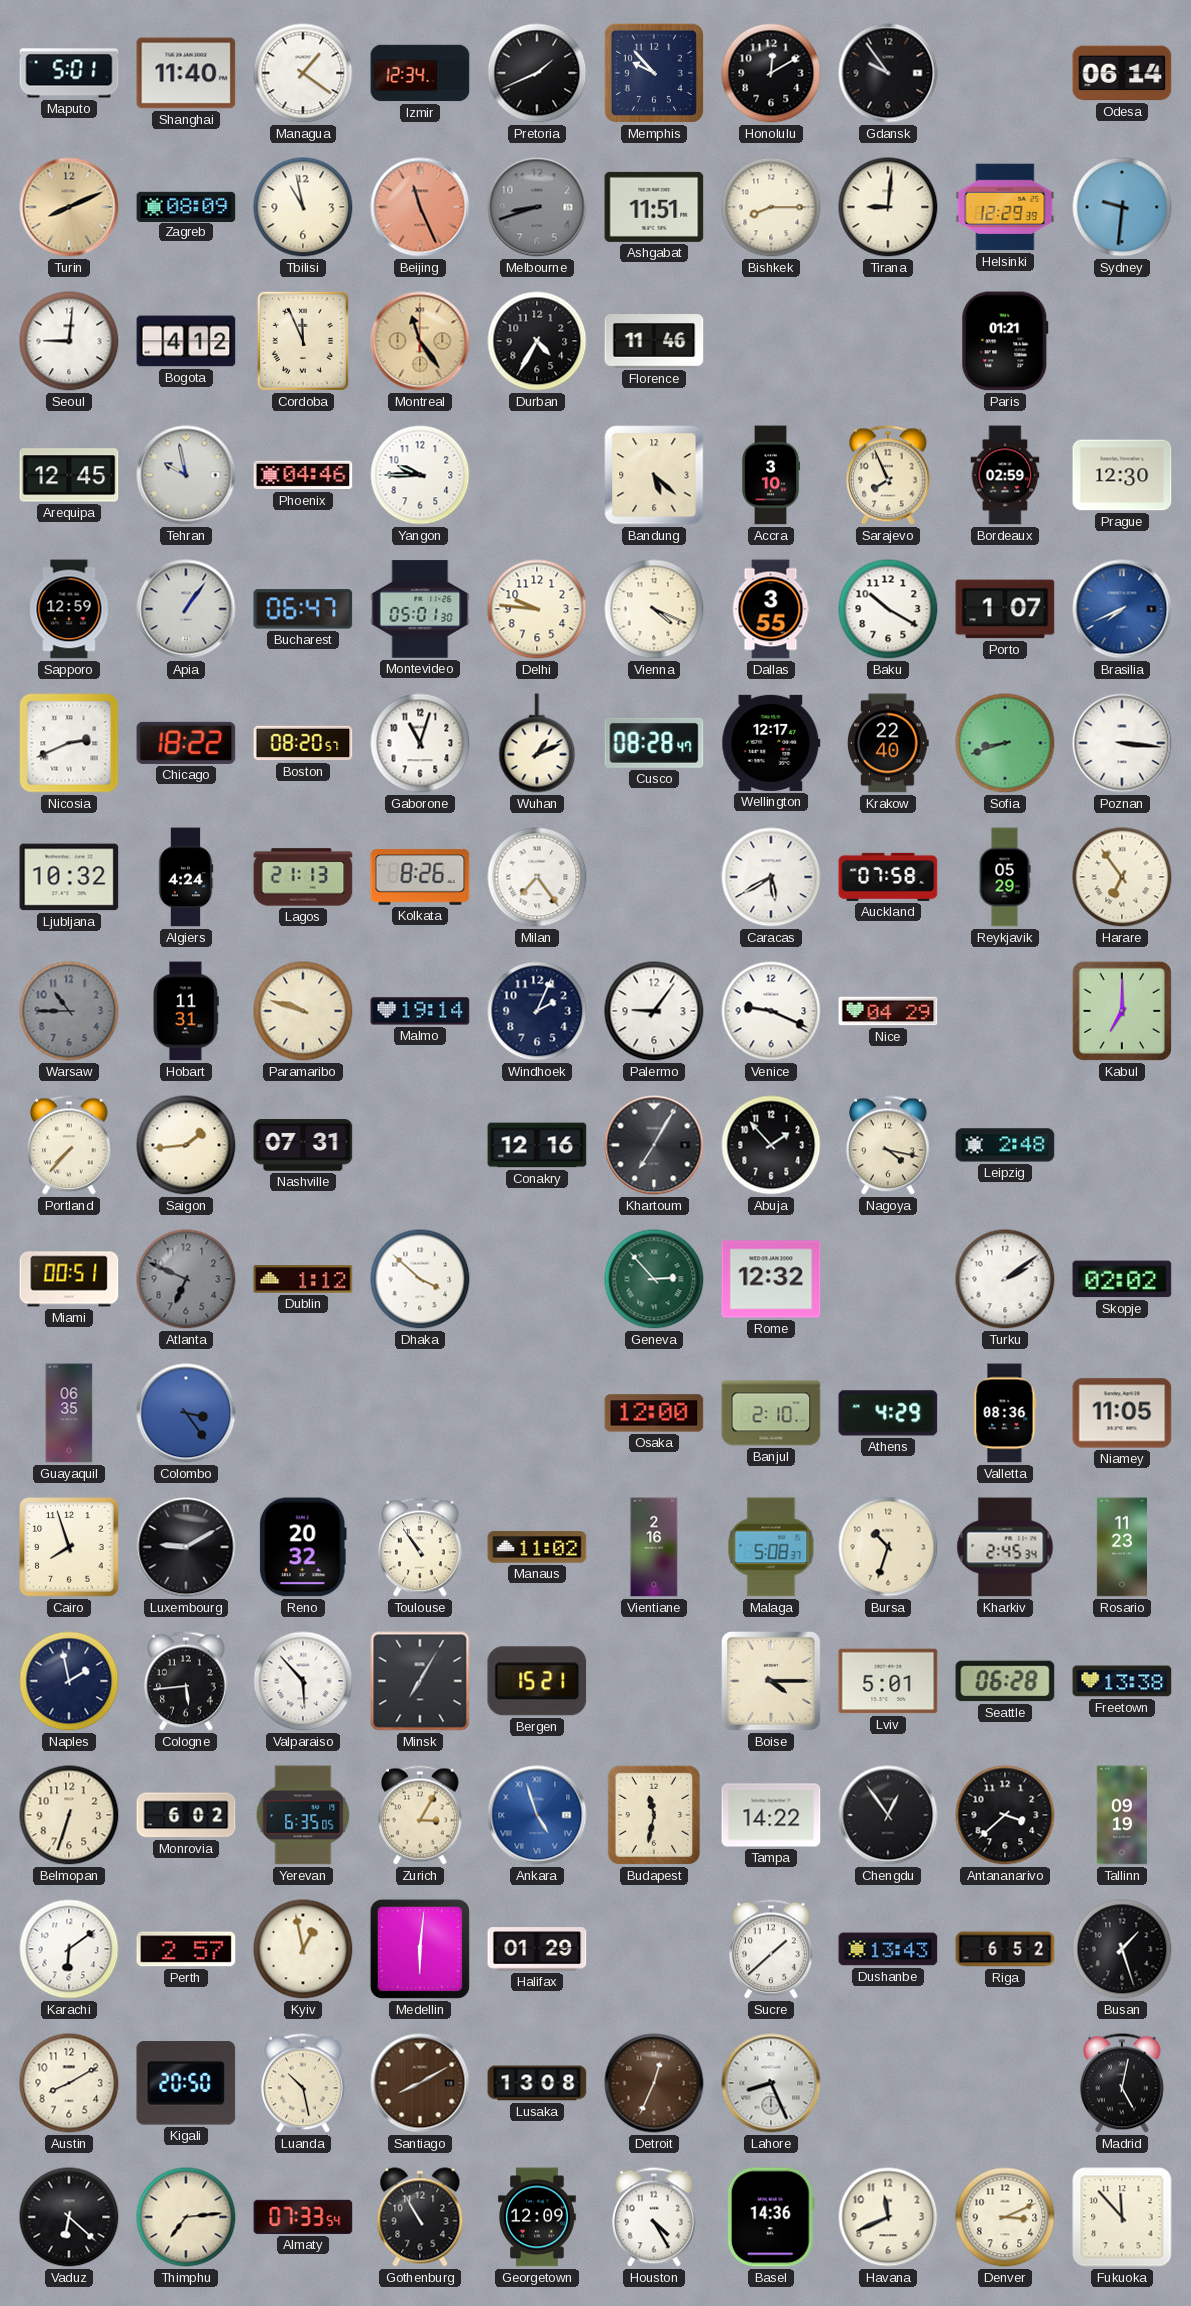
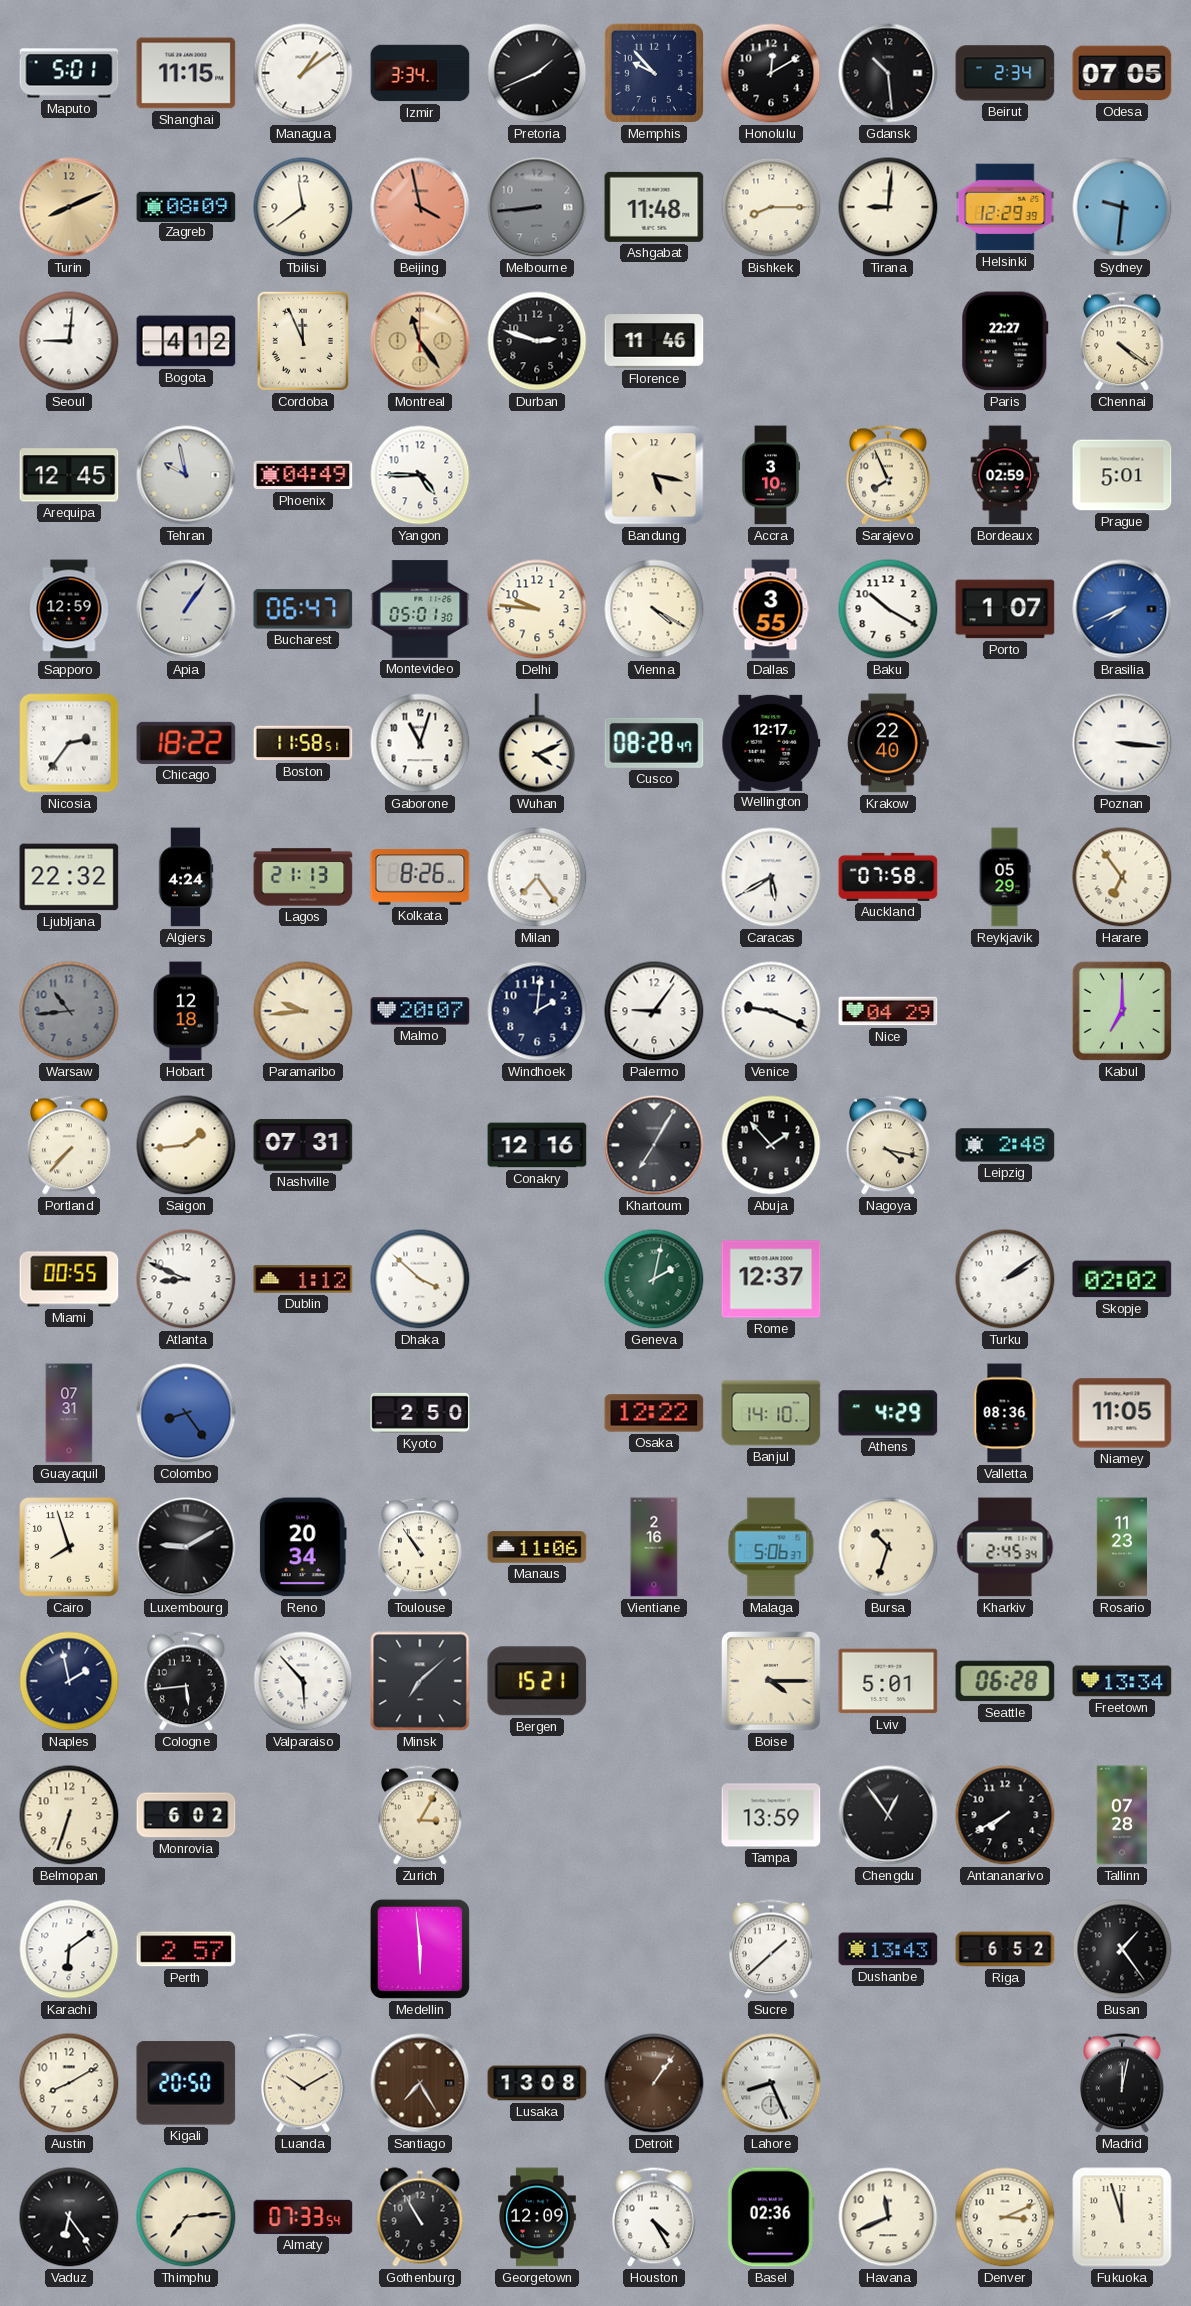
Shanghai: 11:40 -> 11:15
Managua: 1:21 -> 1:09
Izmir: 12:34 -> 3:34
Gdansk: 9:54 -> 10:29
Beirut: none -> 2:34
Odesa: 06:14 -> 07:05
Tbilisi: 10:58 -> 11:39
Beijing: 11:26 -> 3:58
Melbourne: 8:42 -> 8:44
Ashgabat: 11:51 -> 11:48
Durban: 4:35 -> 2:48
Paris: 01:21 -> 22:27
Chennai: none -> 4:21
Phoenix: 04:46 -> 04:49
Yangon: 9:45 -> 4:45
Bandung: 5:22 -> 5:17
Prague: 12:30 -> 5:01
Vienna: 4:19 -> 4:20
Nicosia: 2:41 -> 2:36
Boston: 08:20 -> 11:58
Wuhan: 1:11 -> 4:11
Sofia: 8:42 -> none
Ljubljana: 10:32 -> 22:32
Warsaw: 10:45 -> 10:44
Hobart: 11:31 -> 12:18
Paramaribo: 9:48 -> 9:44
Malmo: 19:14 -> 20:07
Windhoek: 2:04 -> 2:01
Miami: 00:51 -> 00:55
Atlanta: 6:49 -> 8:49
Atlanta dial: grey -> white
Geneva: 2:53 -> 2:02
Rome: 12:32 -> 12:37
Guayaquil: 06:35 -> 07:31
Colombo: 3:24 -> 8:24
Kyoto: none -> 2:50
Osaka: 12:00 -> 12:22
Banjul: 2:10 -> 14:10
Reno: 20:32 -> 20:34
Manaus: 11:02 -> 11:06
Malaga: 5:08 -> 5:06
Minsk: 7:05 -> 7:08
Freetown: 13:38 -> 13:34
Yerevan: 6:35 -> none
Ankara: 4:57 -> none
Budapest: 11:32 -> none
Tampa: 14:22 -> 13:59
Antananarivo: 3:38 -> 7:40
Tallinn: 09:19 -> 07:28
Kyiv: 12:58 -> none
Medellin: 6:01 -> 5:59
Halifax: 01:29 -> none
Busan: 1:27 -> 1:24
Luanda: 10:28 -> 10:10
Santiago: 8:10 -> 7:25
Detroit: 12:34 -> 1:06
Madrid: 5:02 -> 12:02
Vaduz: 6:22 -> 6:24
Basel: 14:36 -> 02:36
Fukuoka: 11:53 -> 11:57
